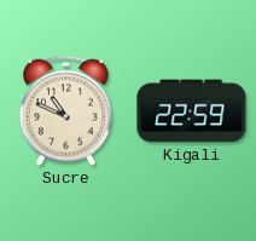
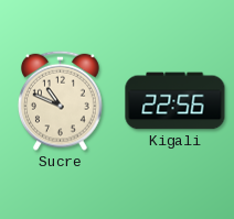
Kigali: 22:59 -> 22:56
